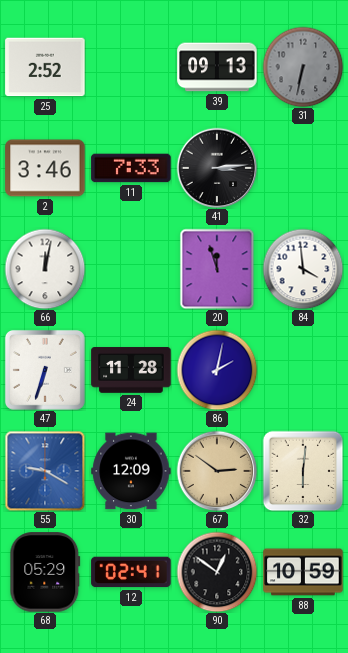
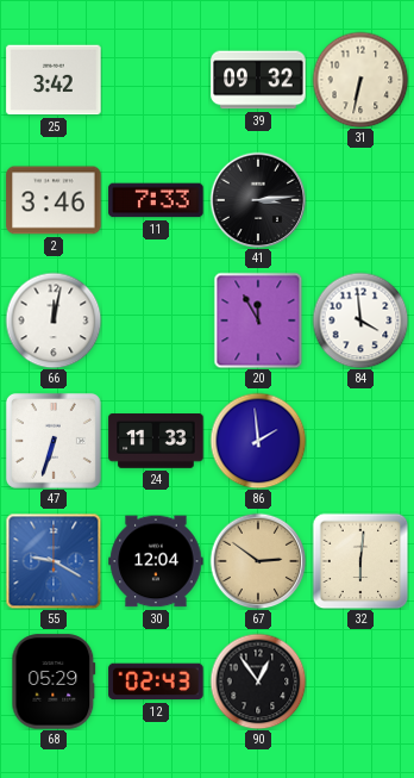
25: 2:52 -> 3:42
39: 09:13 -> 09:32
31 dial: grey -> cream
20: 11:57 -> 11:55
24: 11:28 -> 11:33
86: 2:02 -> 1:59
30: 12:09 -> 12:04
12: 02:41 -> 02:43
90: 12:51 -> 12:54
88: 10:59 -> none
